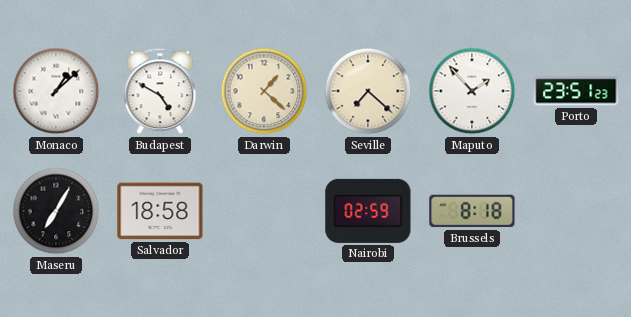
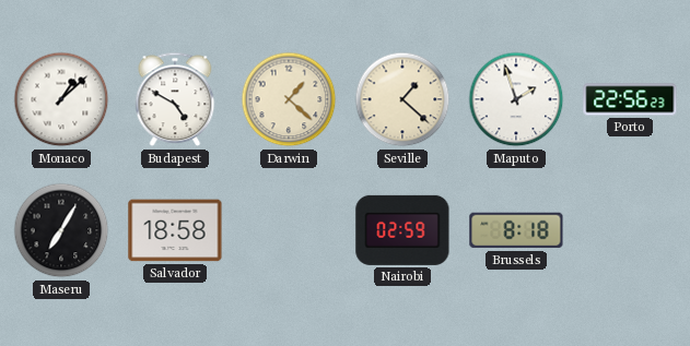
Seville: 7:22 -> 1:22
Maputo: 1:53 -> 1:57
Porto: 23:51 -> 22:56
